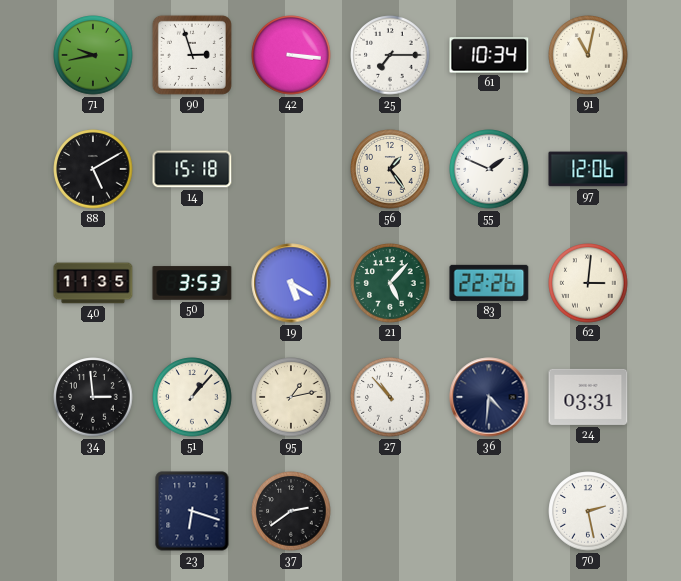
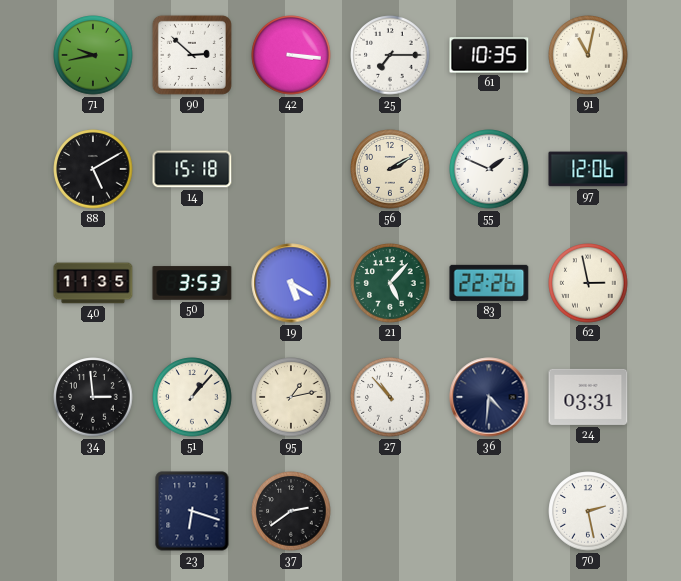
90: 2:57 -> 2:52
61: 10:34 -> 10:35
56: 1:24 -> 2:10
62: 3:01 -> 2:58
